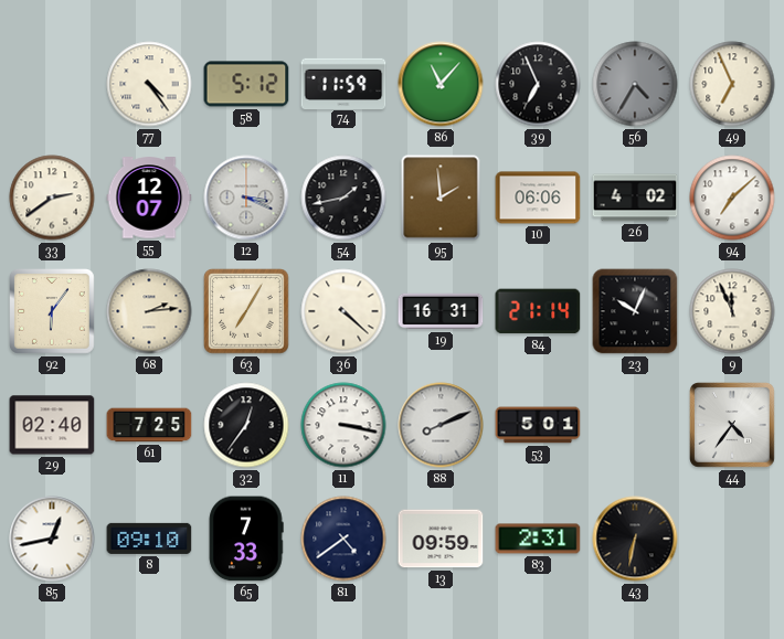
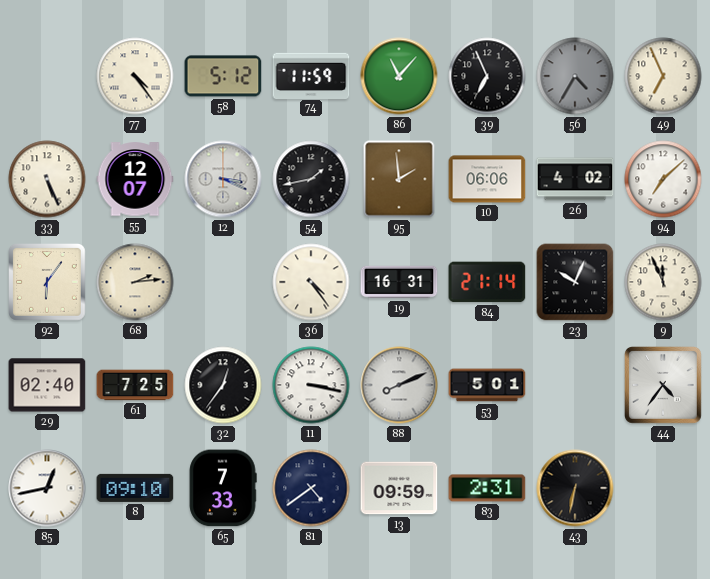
33: 2:39 -> 5:26
63: 7:05 -> none
36: 4:22 -> 4:24
